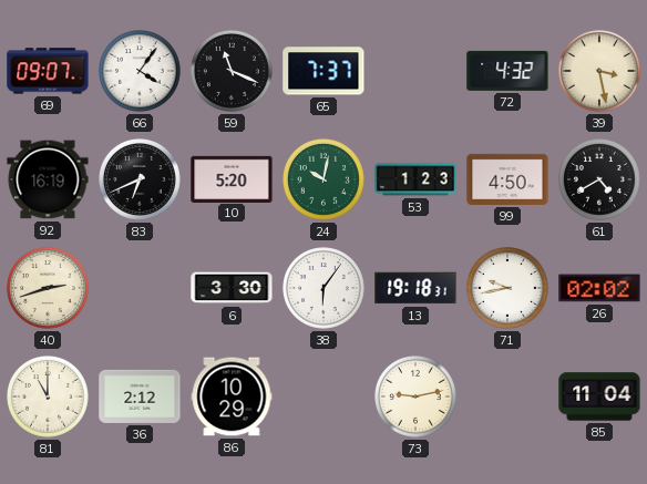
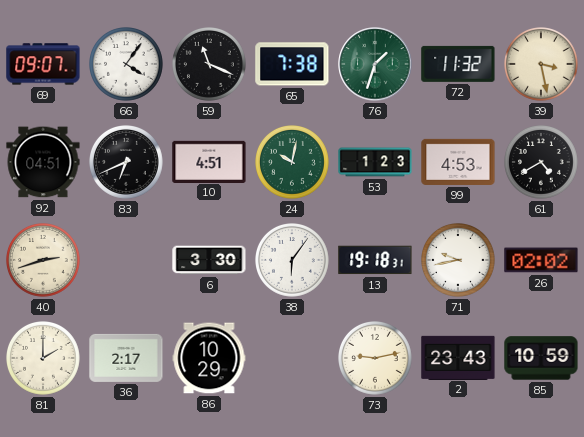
65: 7:37 -> 7:38
76: none -> 1:33
72: 4:32 -> 11:32
92: 16:19 -> 04:51
10: 5:20 -> 4:51
99: 4:50 -> 4:53
81: 11:00 -> 2:00
36: 2:12 -> 2:17
2: none -> 23:43
85: 11:04 -> 10:59
